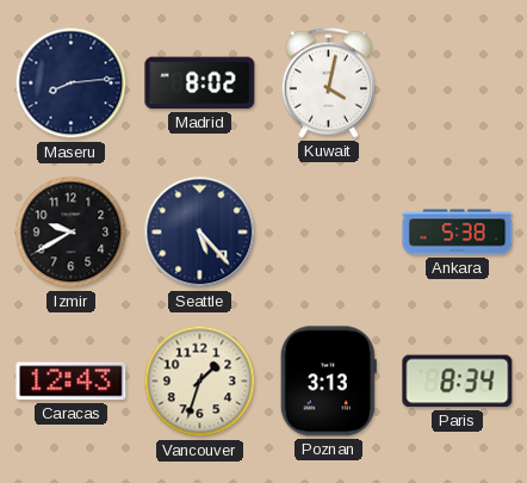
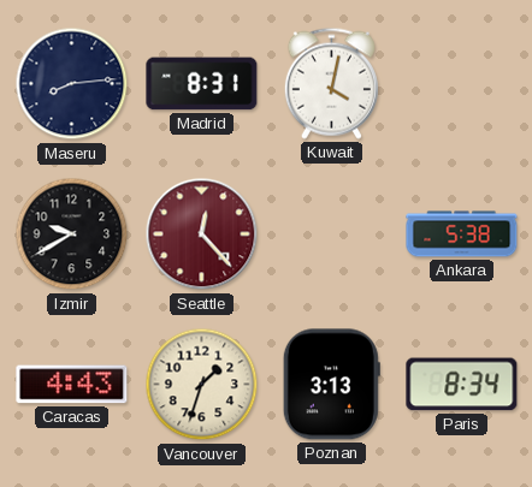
Madrid: 8:02 -> 8:31
Seattle: 5:23 -> 12:23
Seattle dial: navy -> burgundy
Caracas: 12:43 -> 4:43
